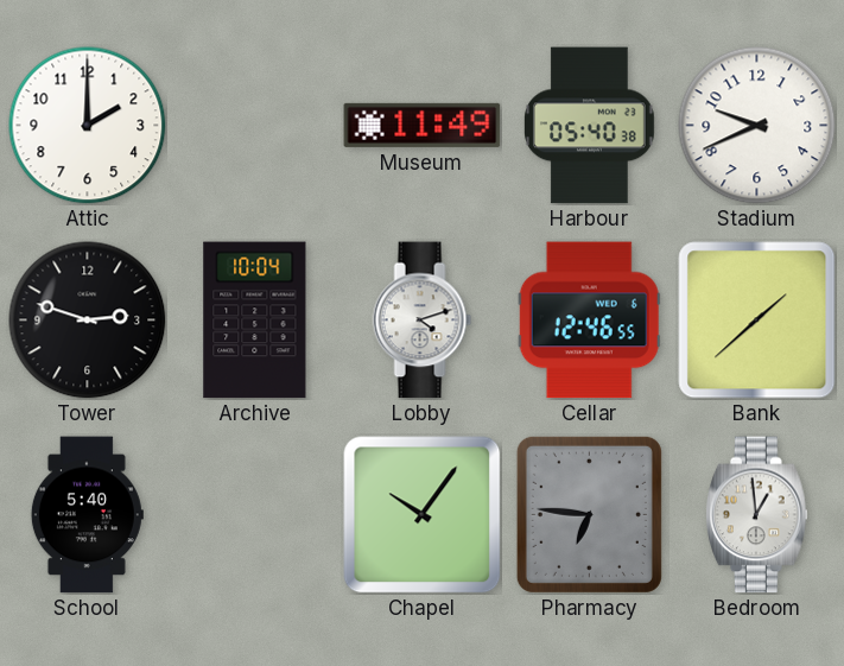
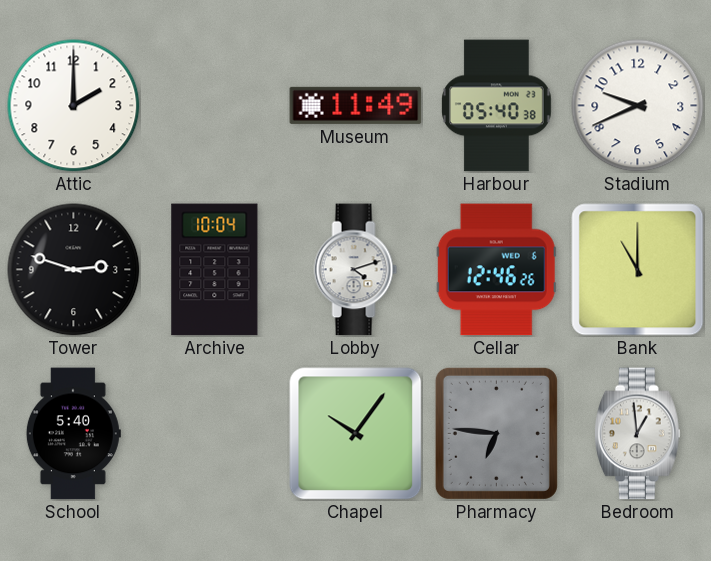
Cellar: 12:46:55 -> 12:46:26
Bank: 1:38 -> 11:00
